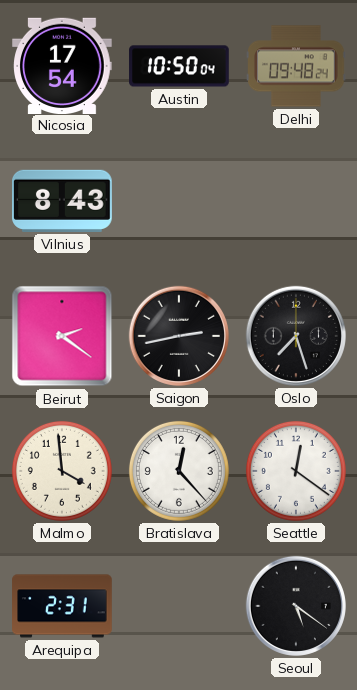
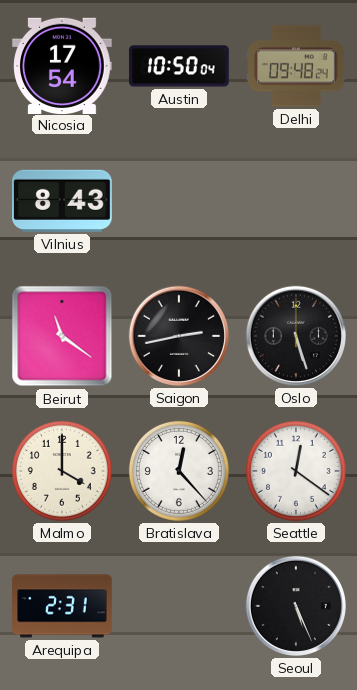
Beirut: 2:21 -> 11:21
Oslo: 7:27 -> 5:27
Malmo: 3:59 -> 4:00
Seoul: 5:21 -> 5:26
